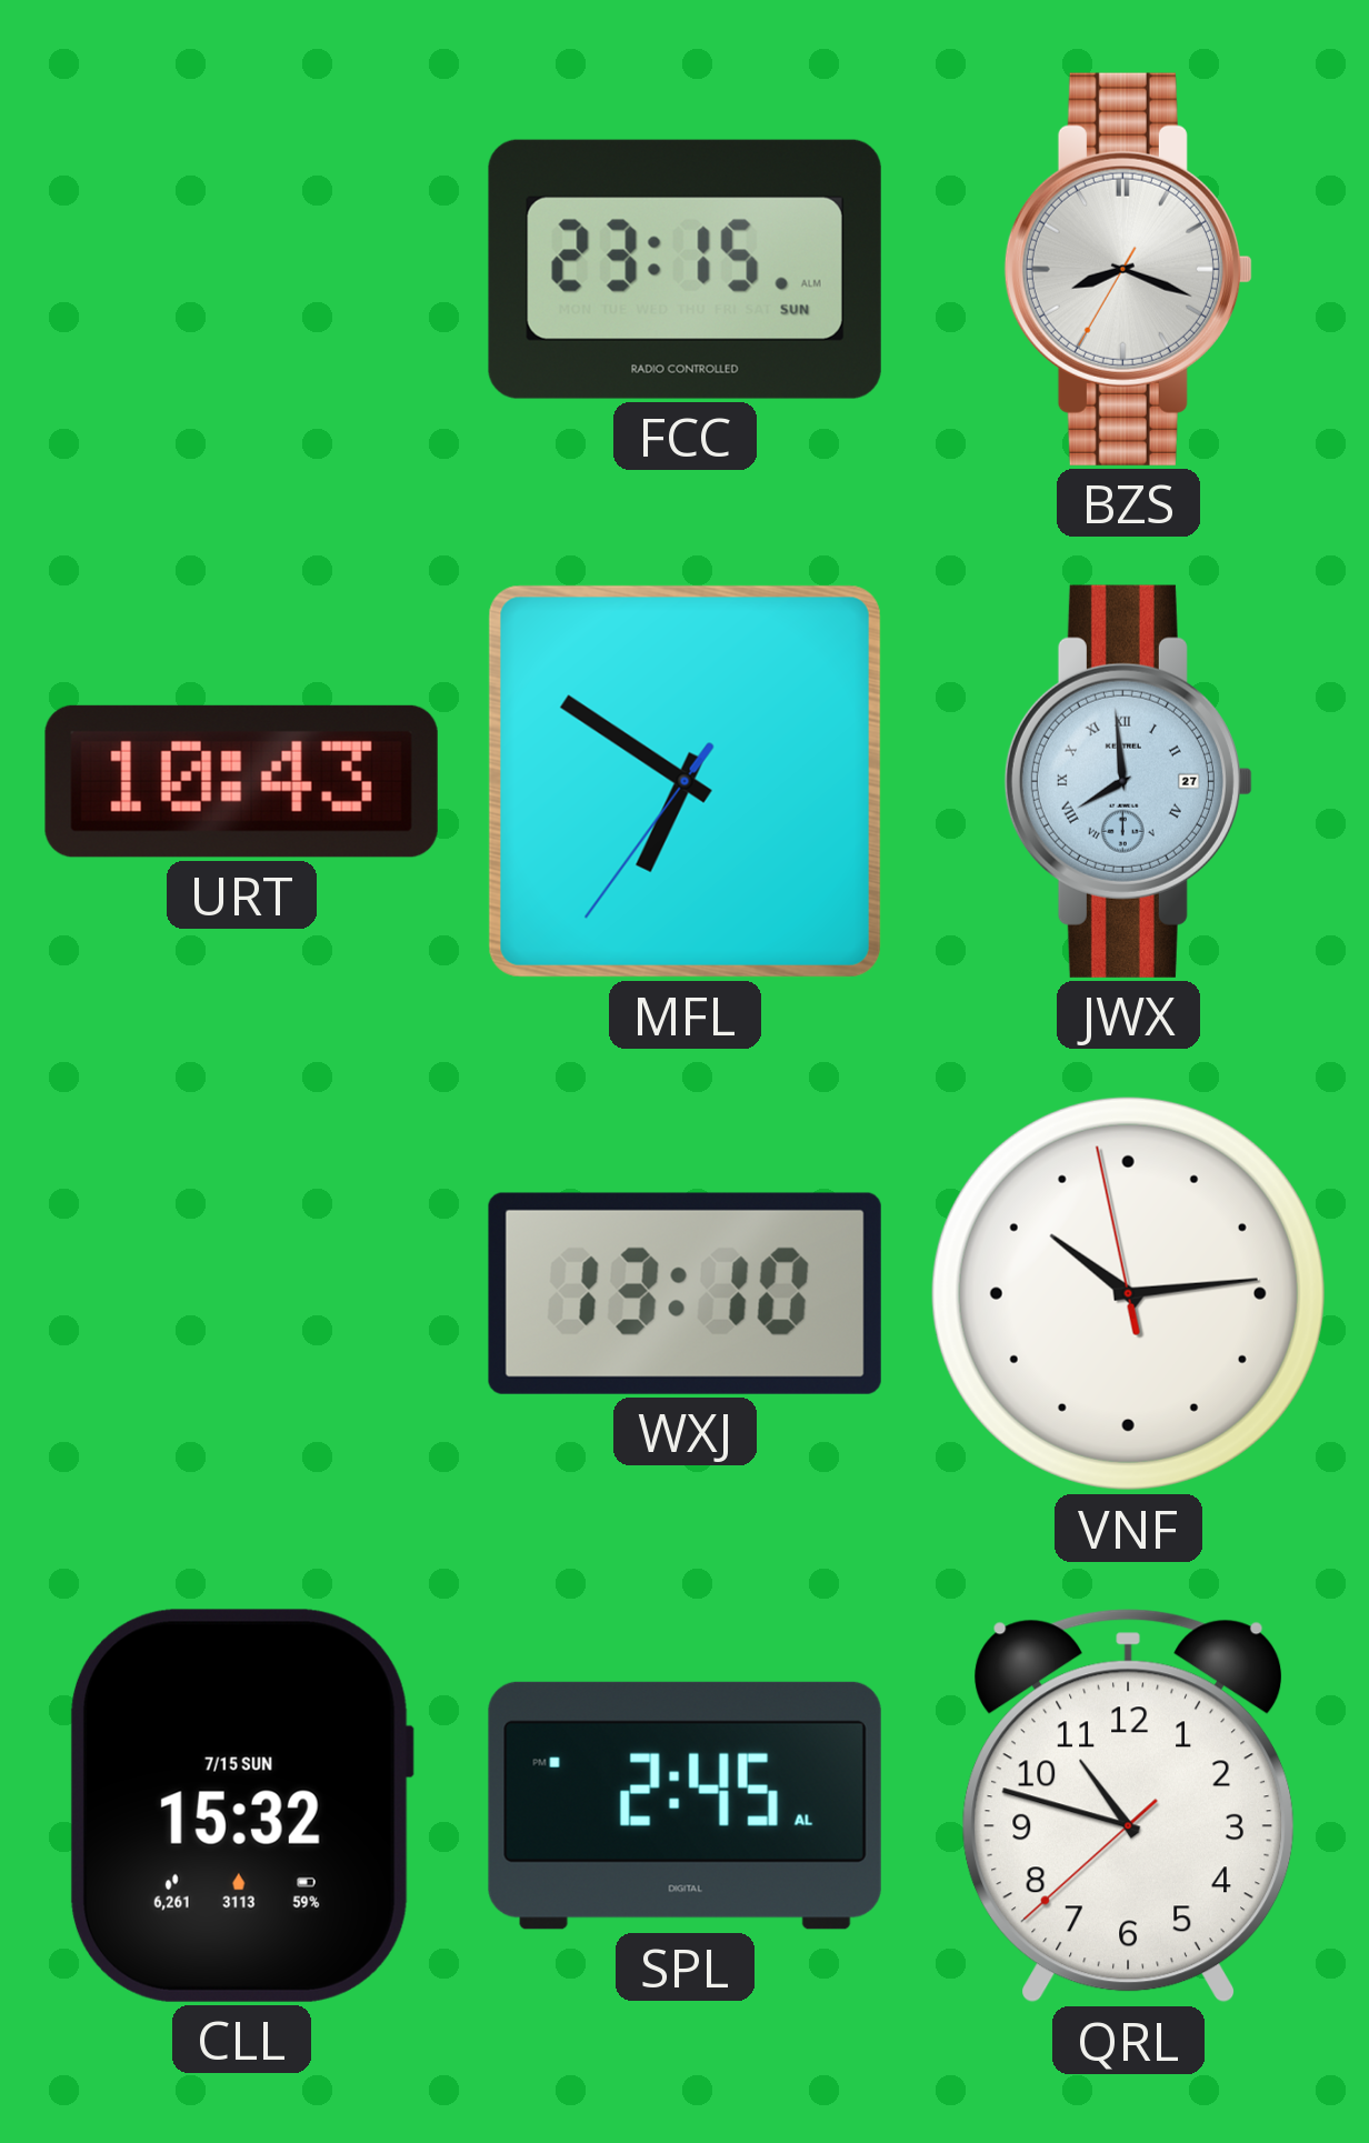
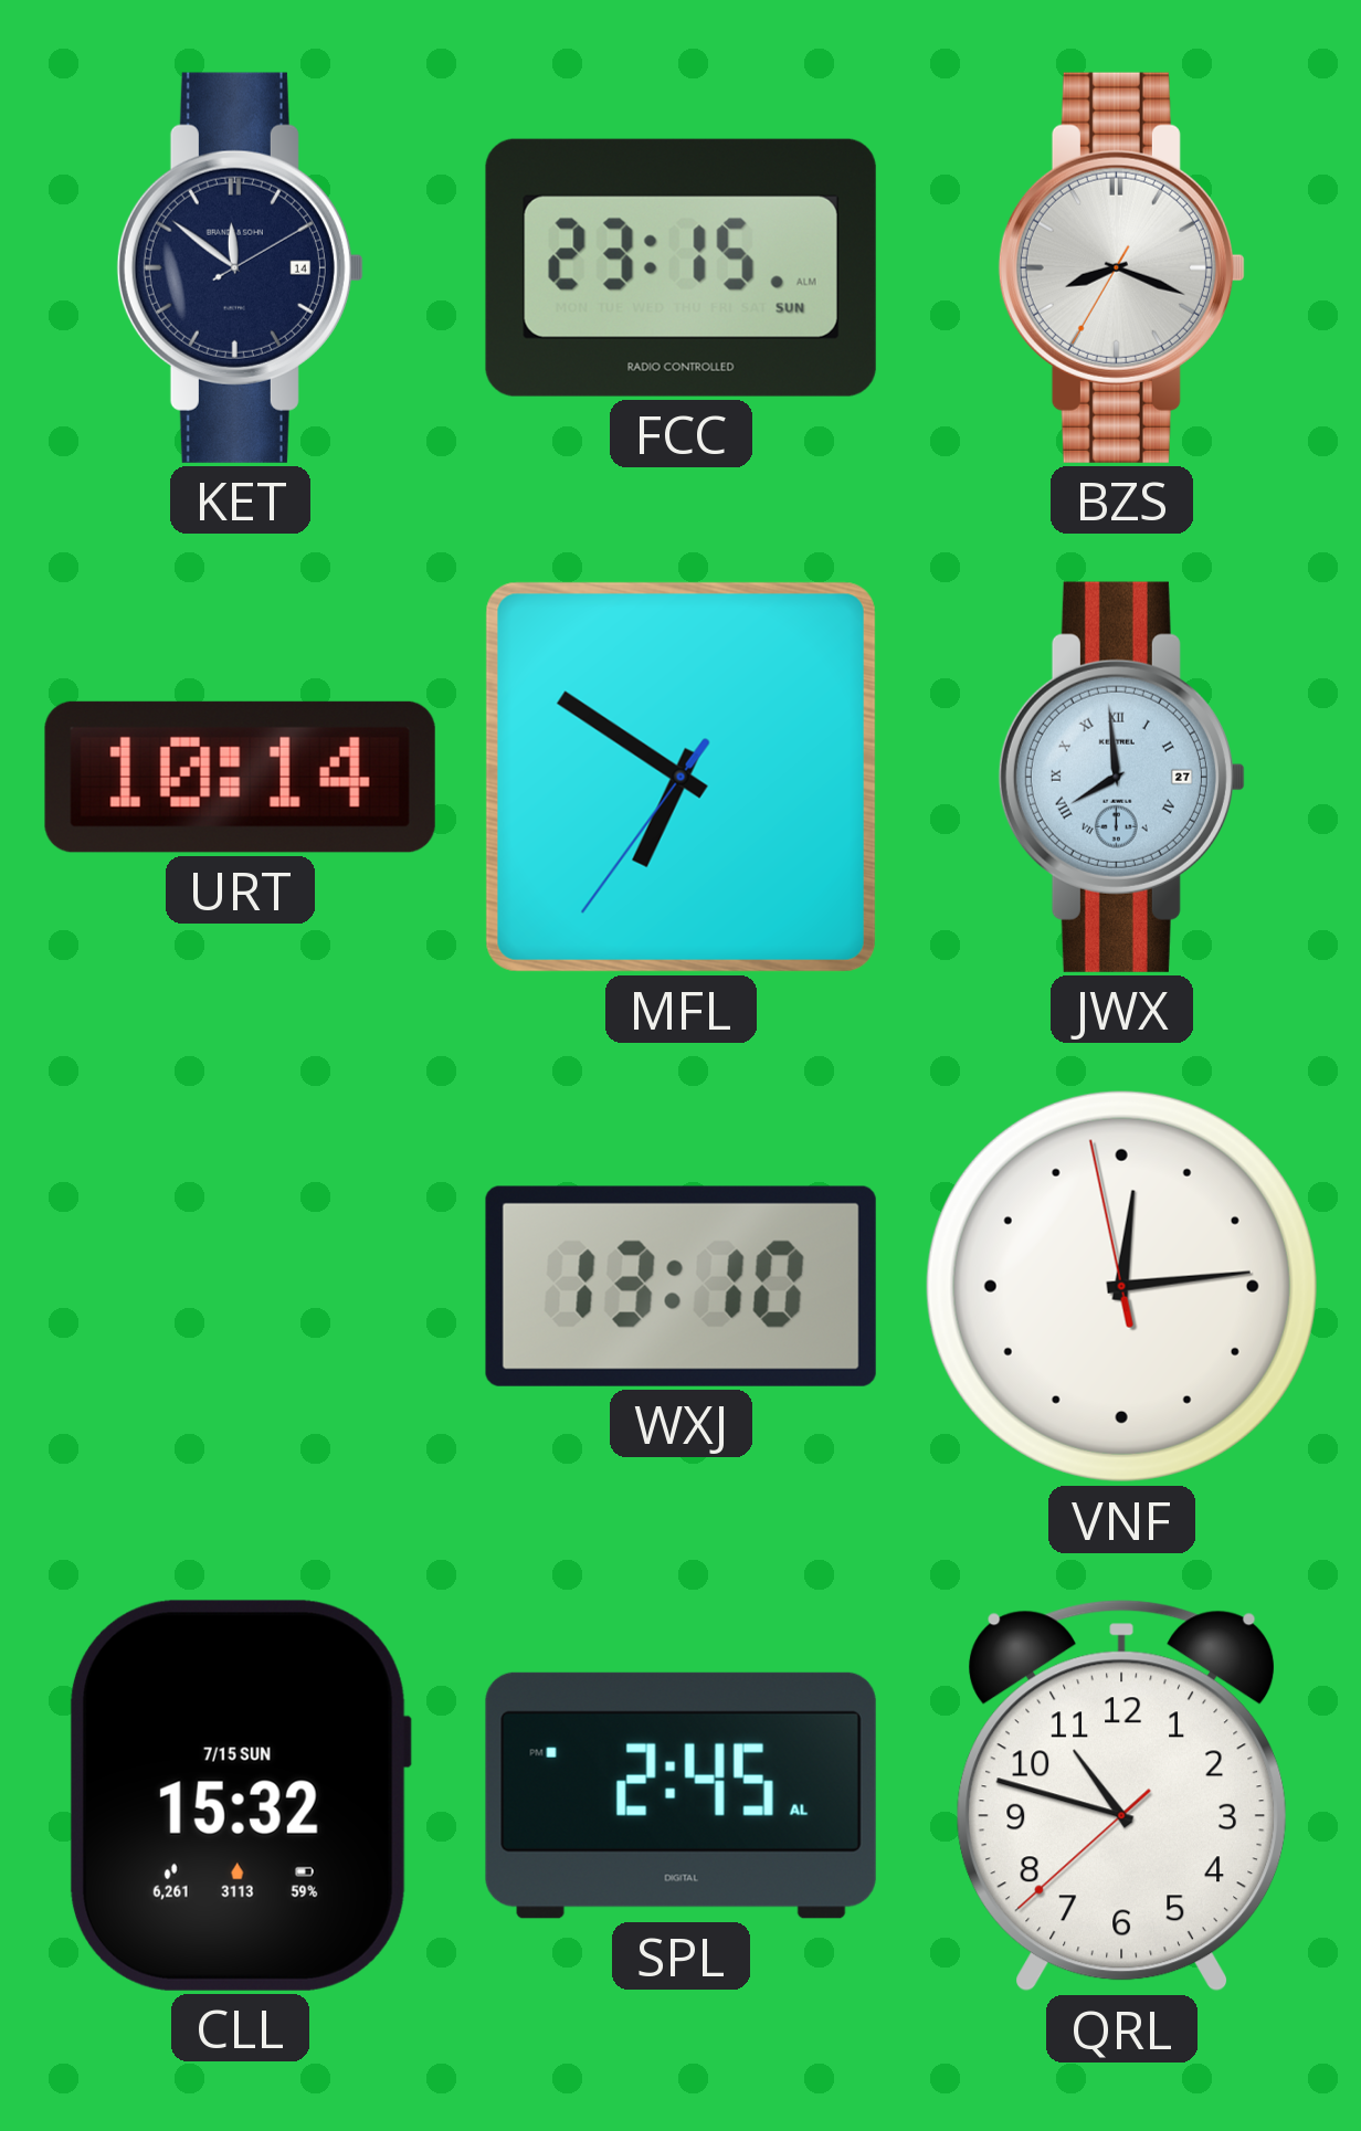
KET: none -> 11:51
URT: 10:43 -> 10:14
VNF: 10:13 -> 12:13
